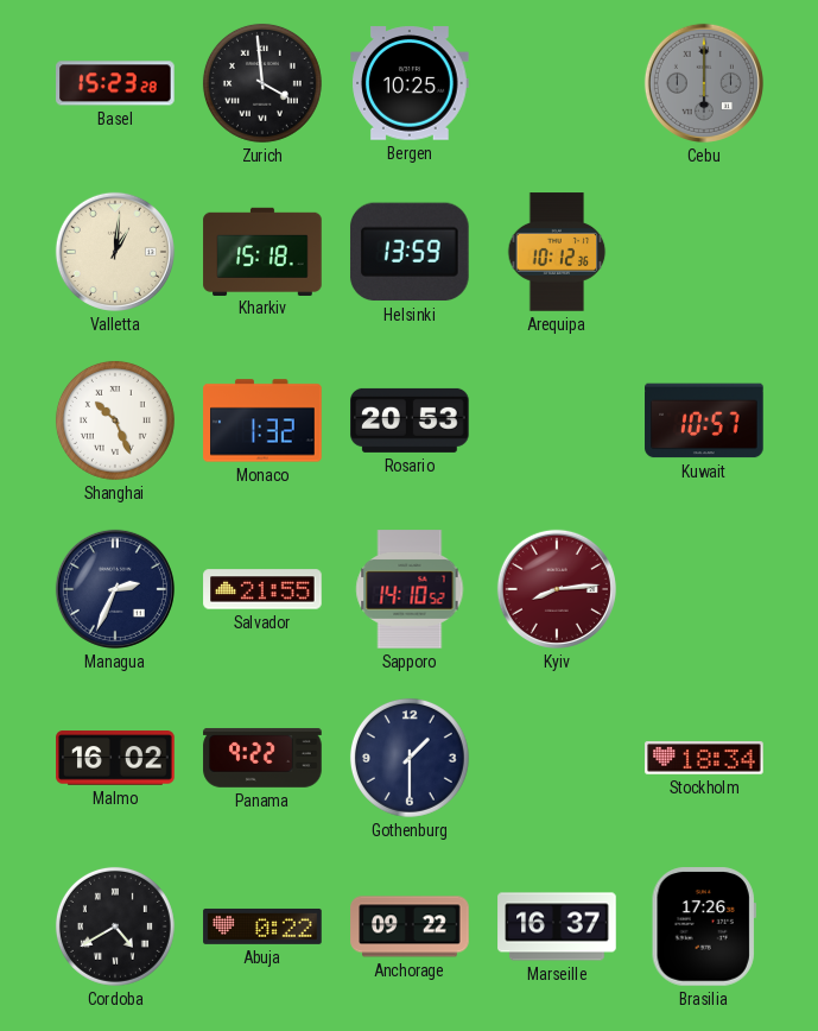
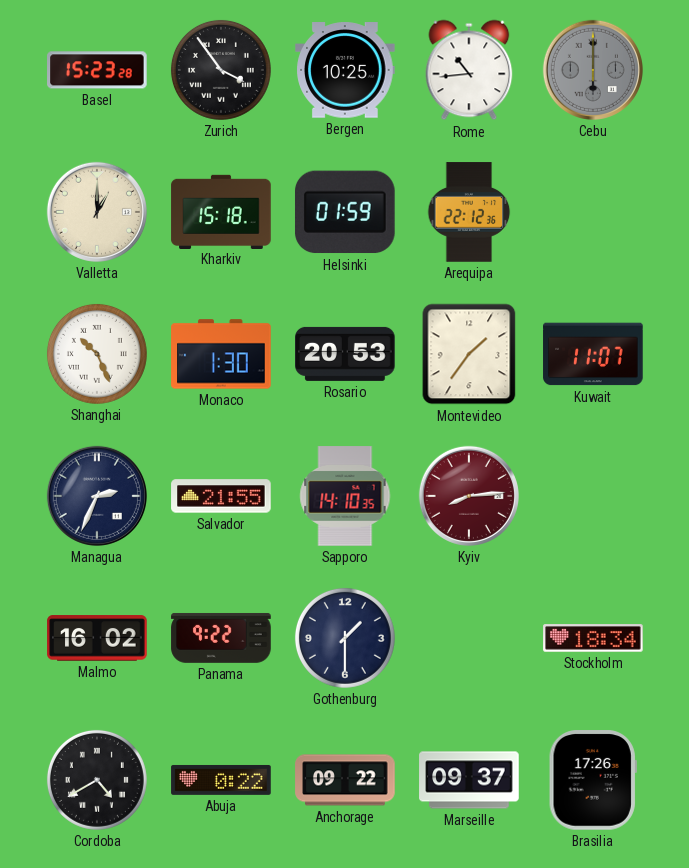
Zurich: 3:59 -> 3:54
Rome: none -> 10:44
Valletta: 1:01 -> 1:00
Helsinki: 13:59 -> 01:59
Arequipa: 10:12 -> 22:12
Monaco: 1:32 -> 1:30
Montevideo: none -> 1:36
Kuwait: 10:57 -> 11:07
Sapporo: 14:10:52 -> 14:10:35
Marseille: 16:37 -> 09:37
